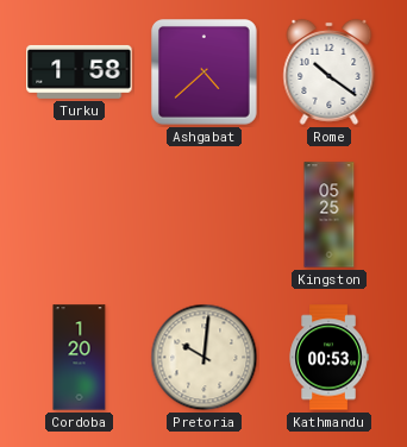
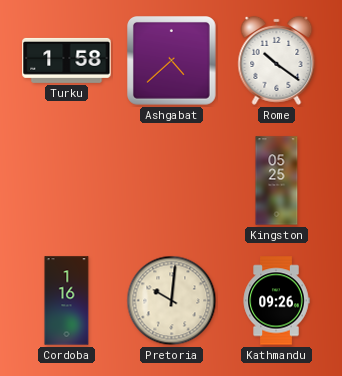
Cordoba: 1:20 -> 1:16
Kathmandu: 00:53 -> 09:26
